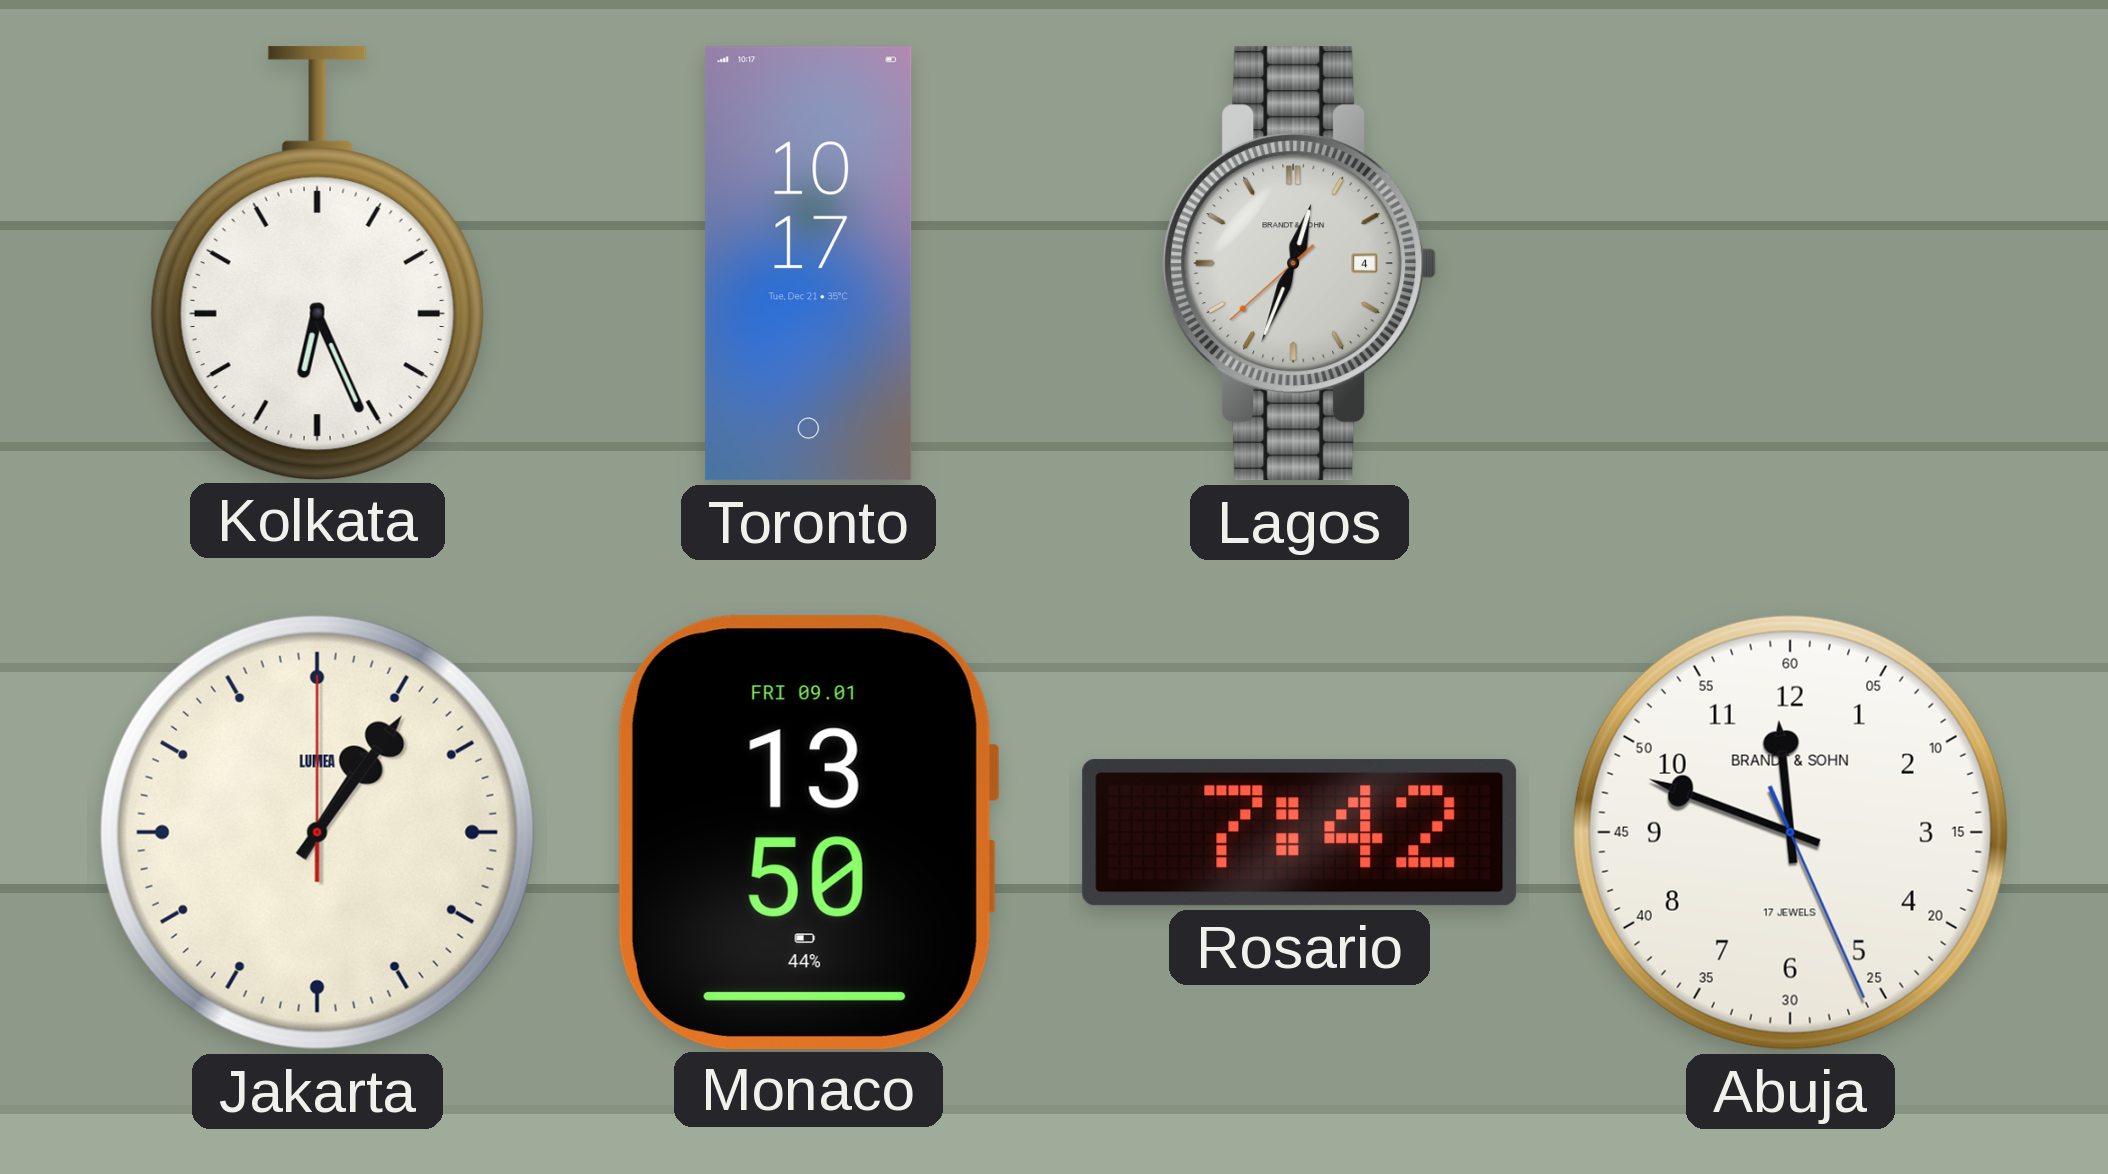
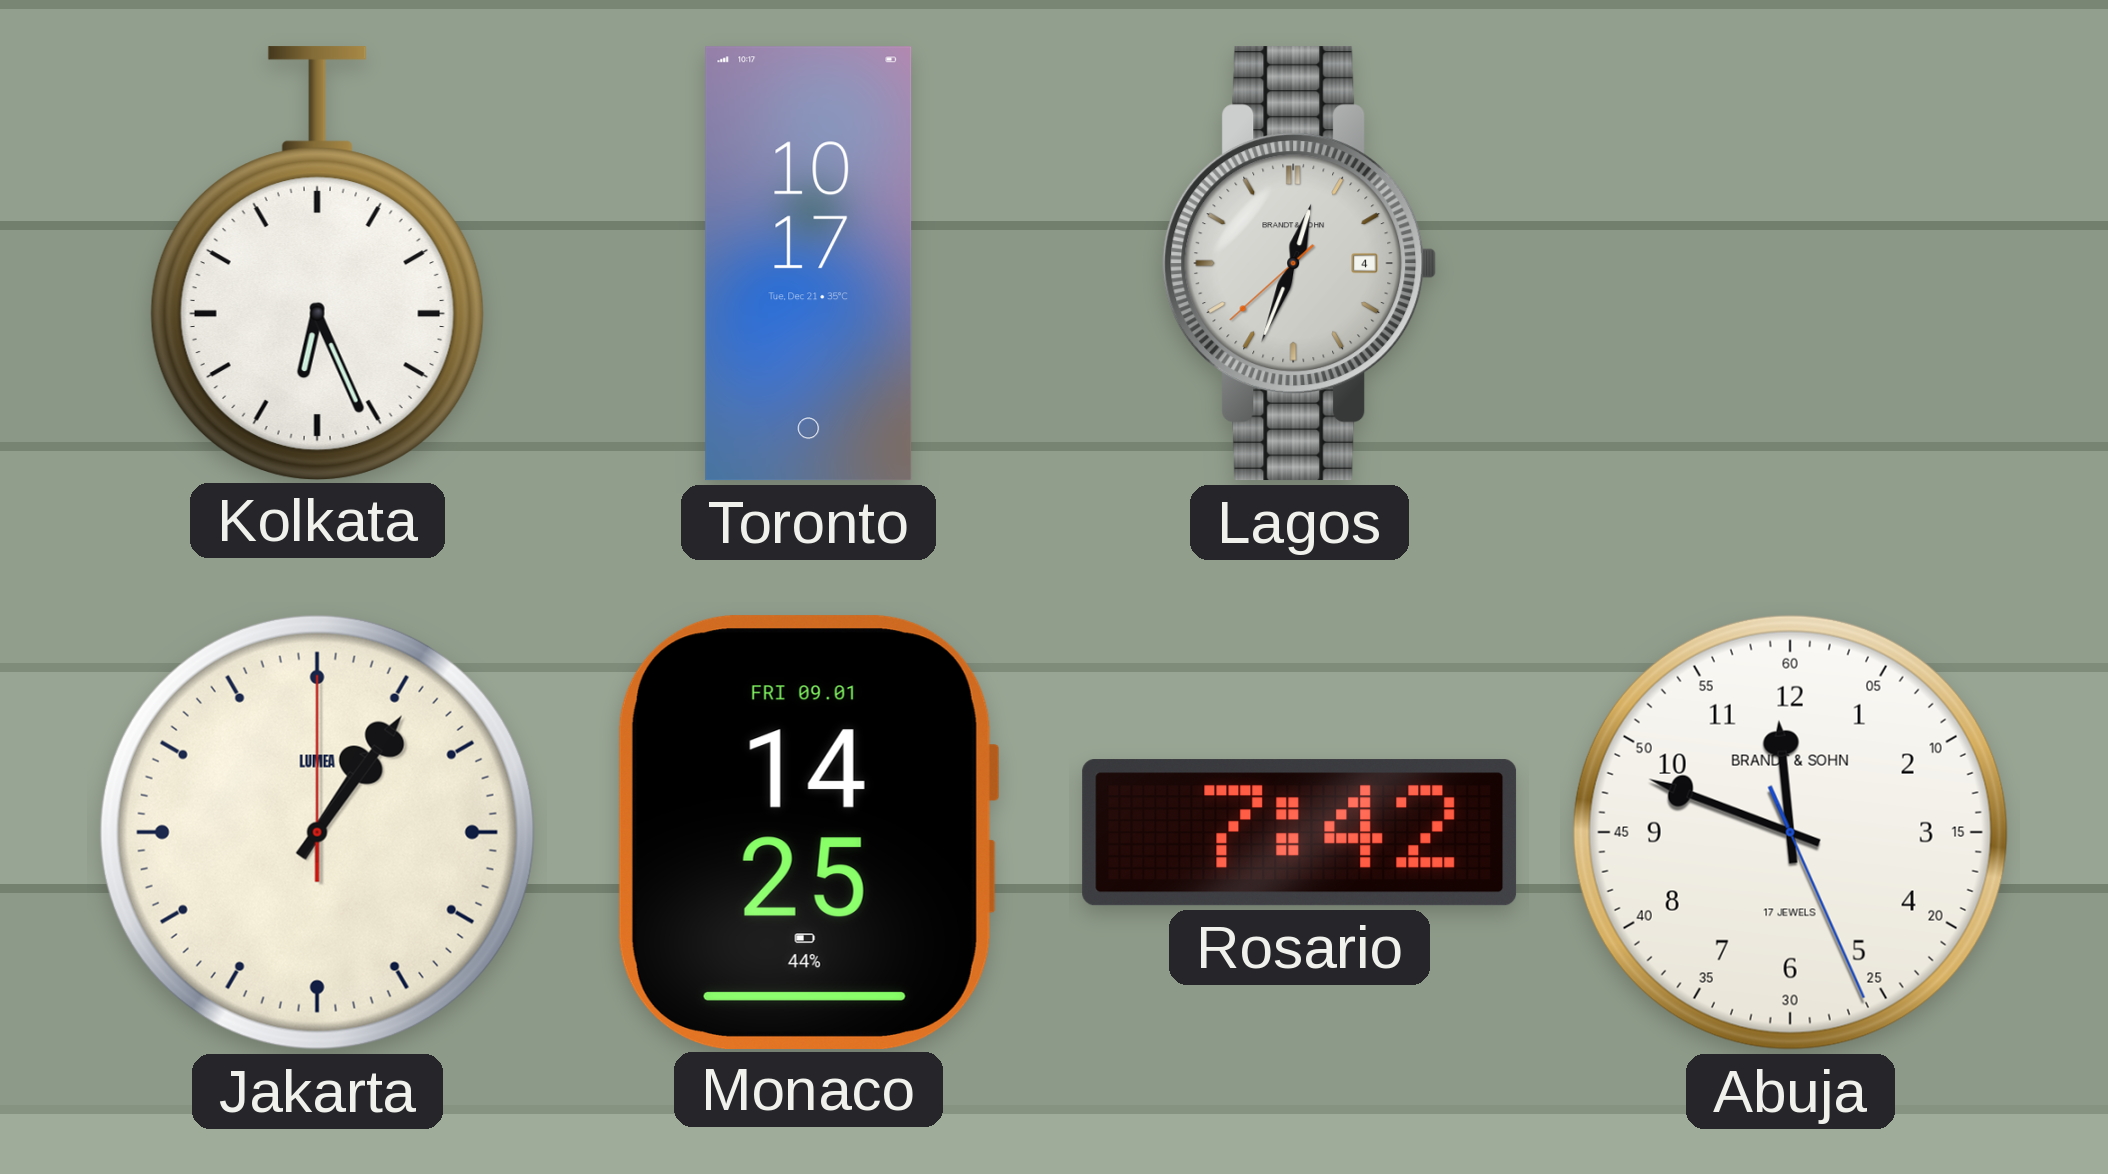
Monaco: 13:50 -> 14:25
